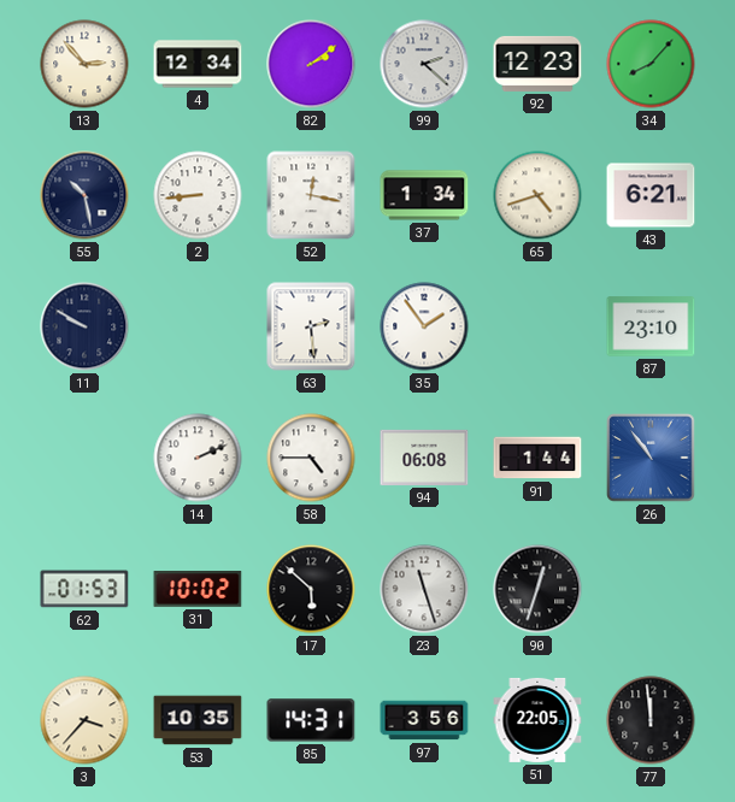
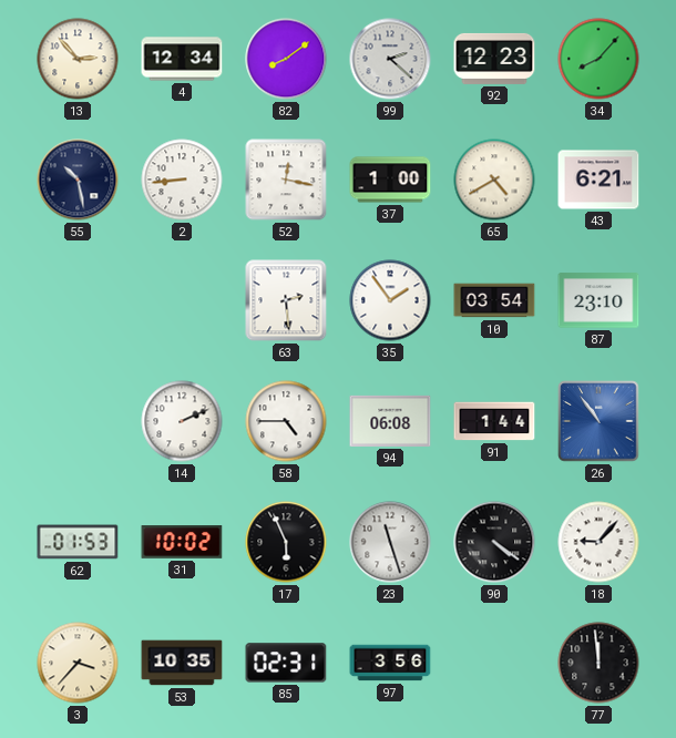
82: 2:09 -> 8:09
37: 1:34 -> 1:00
65: 4:42 -> 4:40
11: 9:50 -> none
10: none -> 03:54
17: 5:52 -> 5:56
90: 12:33 -> 4:21
18: none -> 9:07
85: 14:31 -> 02:31
51: 22:05 -> none
